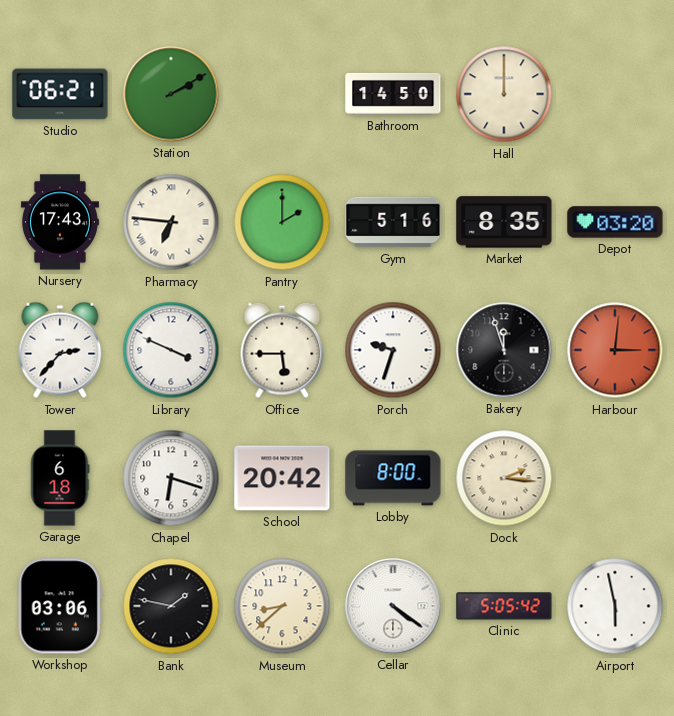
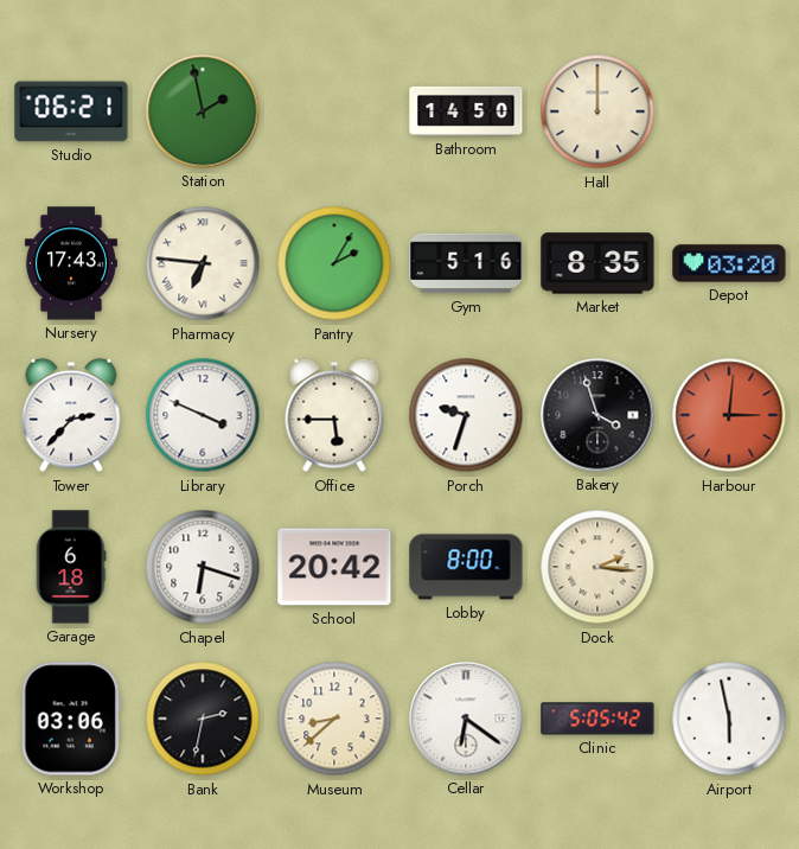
Station: 2:10 -> 1:58
Pantry: 2:00 -> 2:05
Bakery: 11:57 -> 3:57
Bank: 1:47 -> 2:32
Cellar: 4:21 -> 6:21
